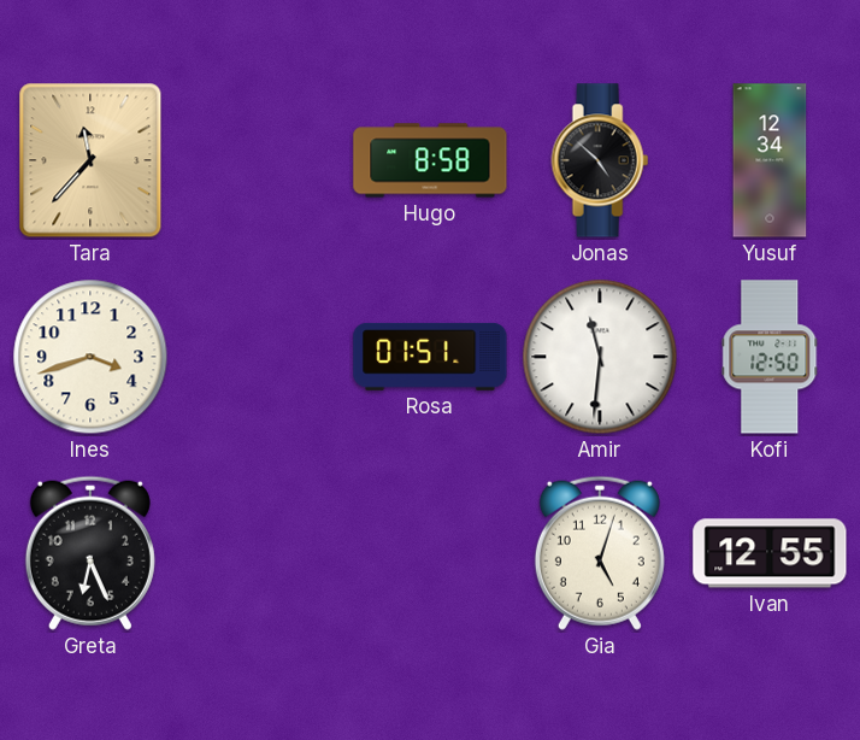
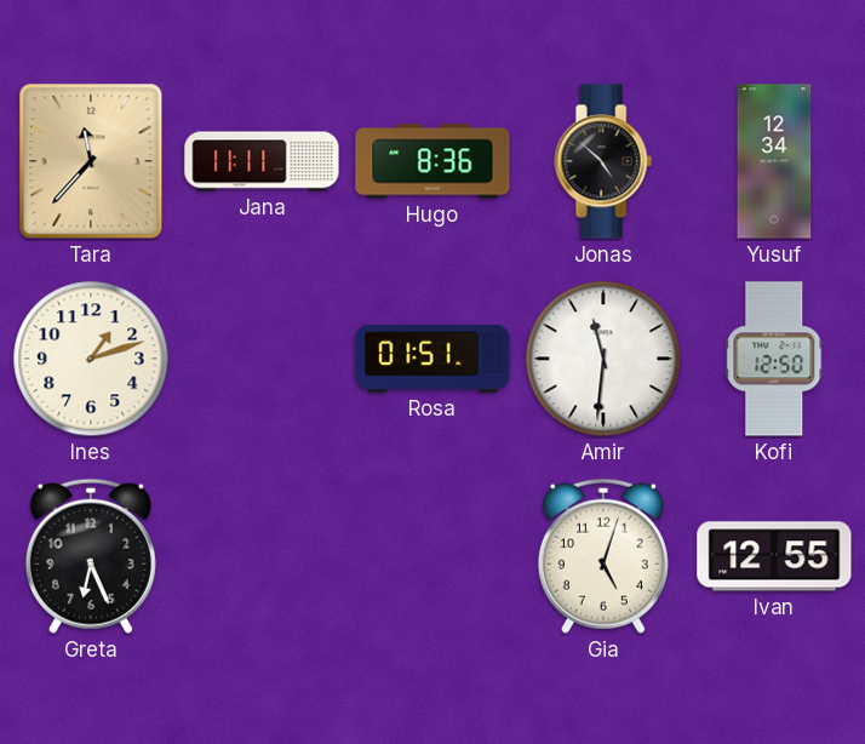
Jana: none -> 11:11
Hugo: 8:58 -> 8:36
Ines: 3:42 -> 1:12
